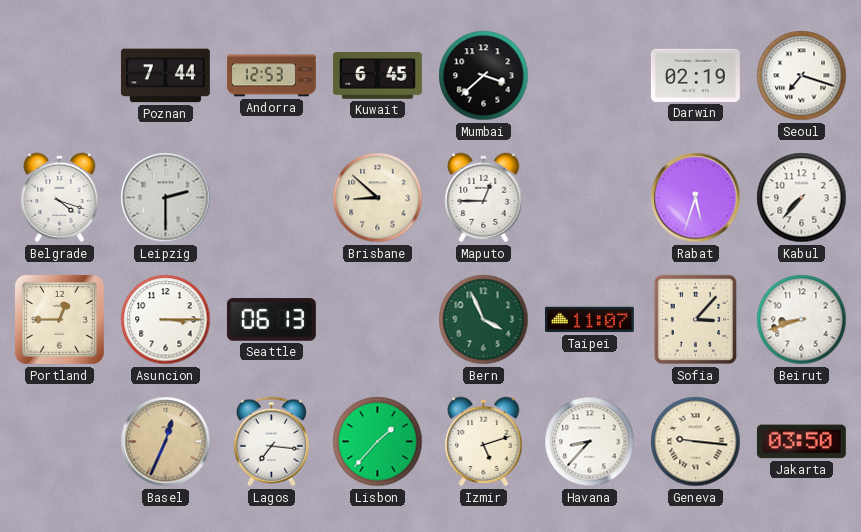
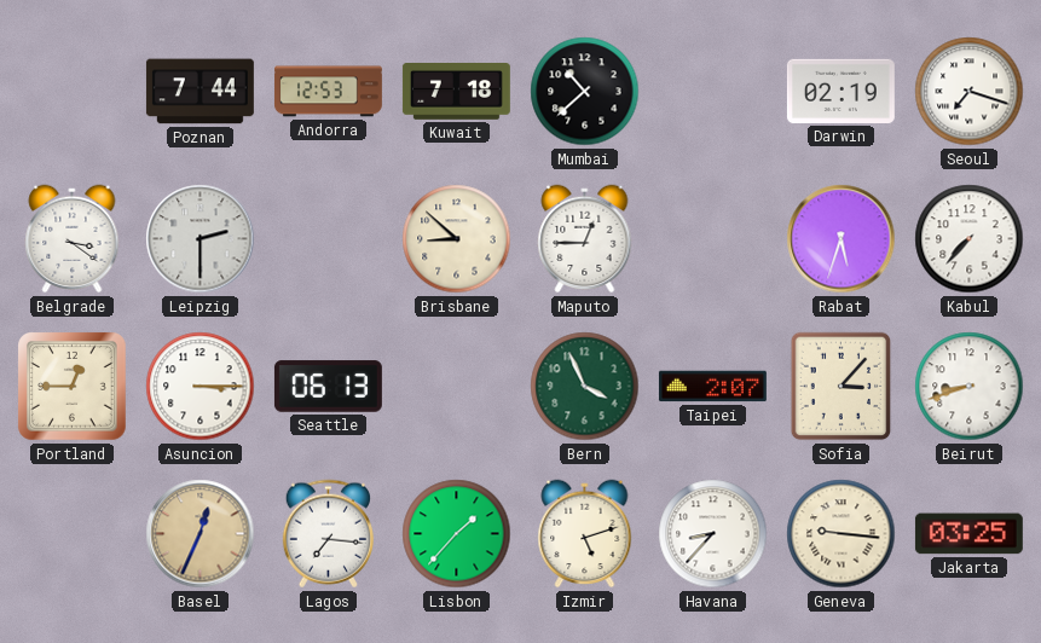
Kuwait: 6:45 -> 7:18
Mumbai: 3:38 -> 10:38
Belgrade: 4:18 -> 3:21
Taipei: 11:07 -> 2:07
Jakarta: 03:50 -> 03:25
